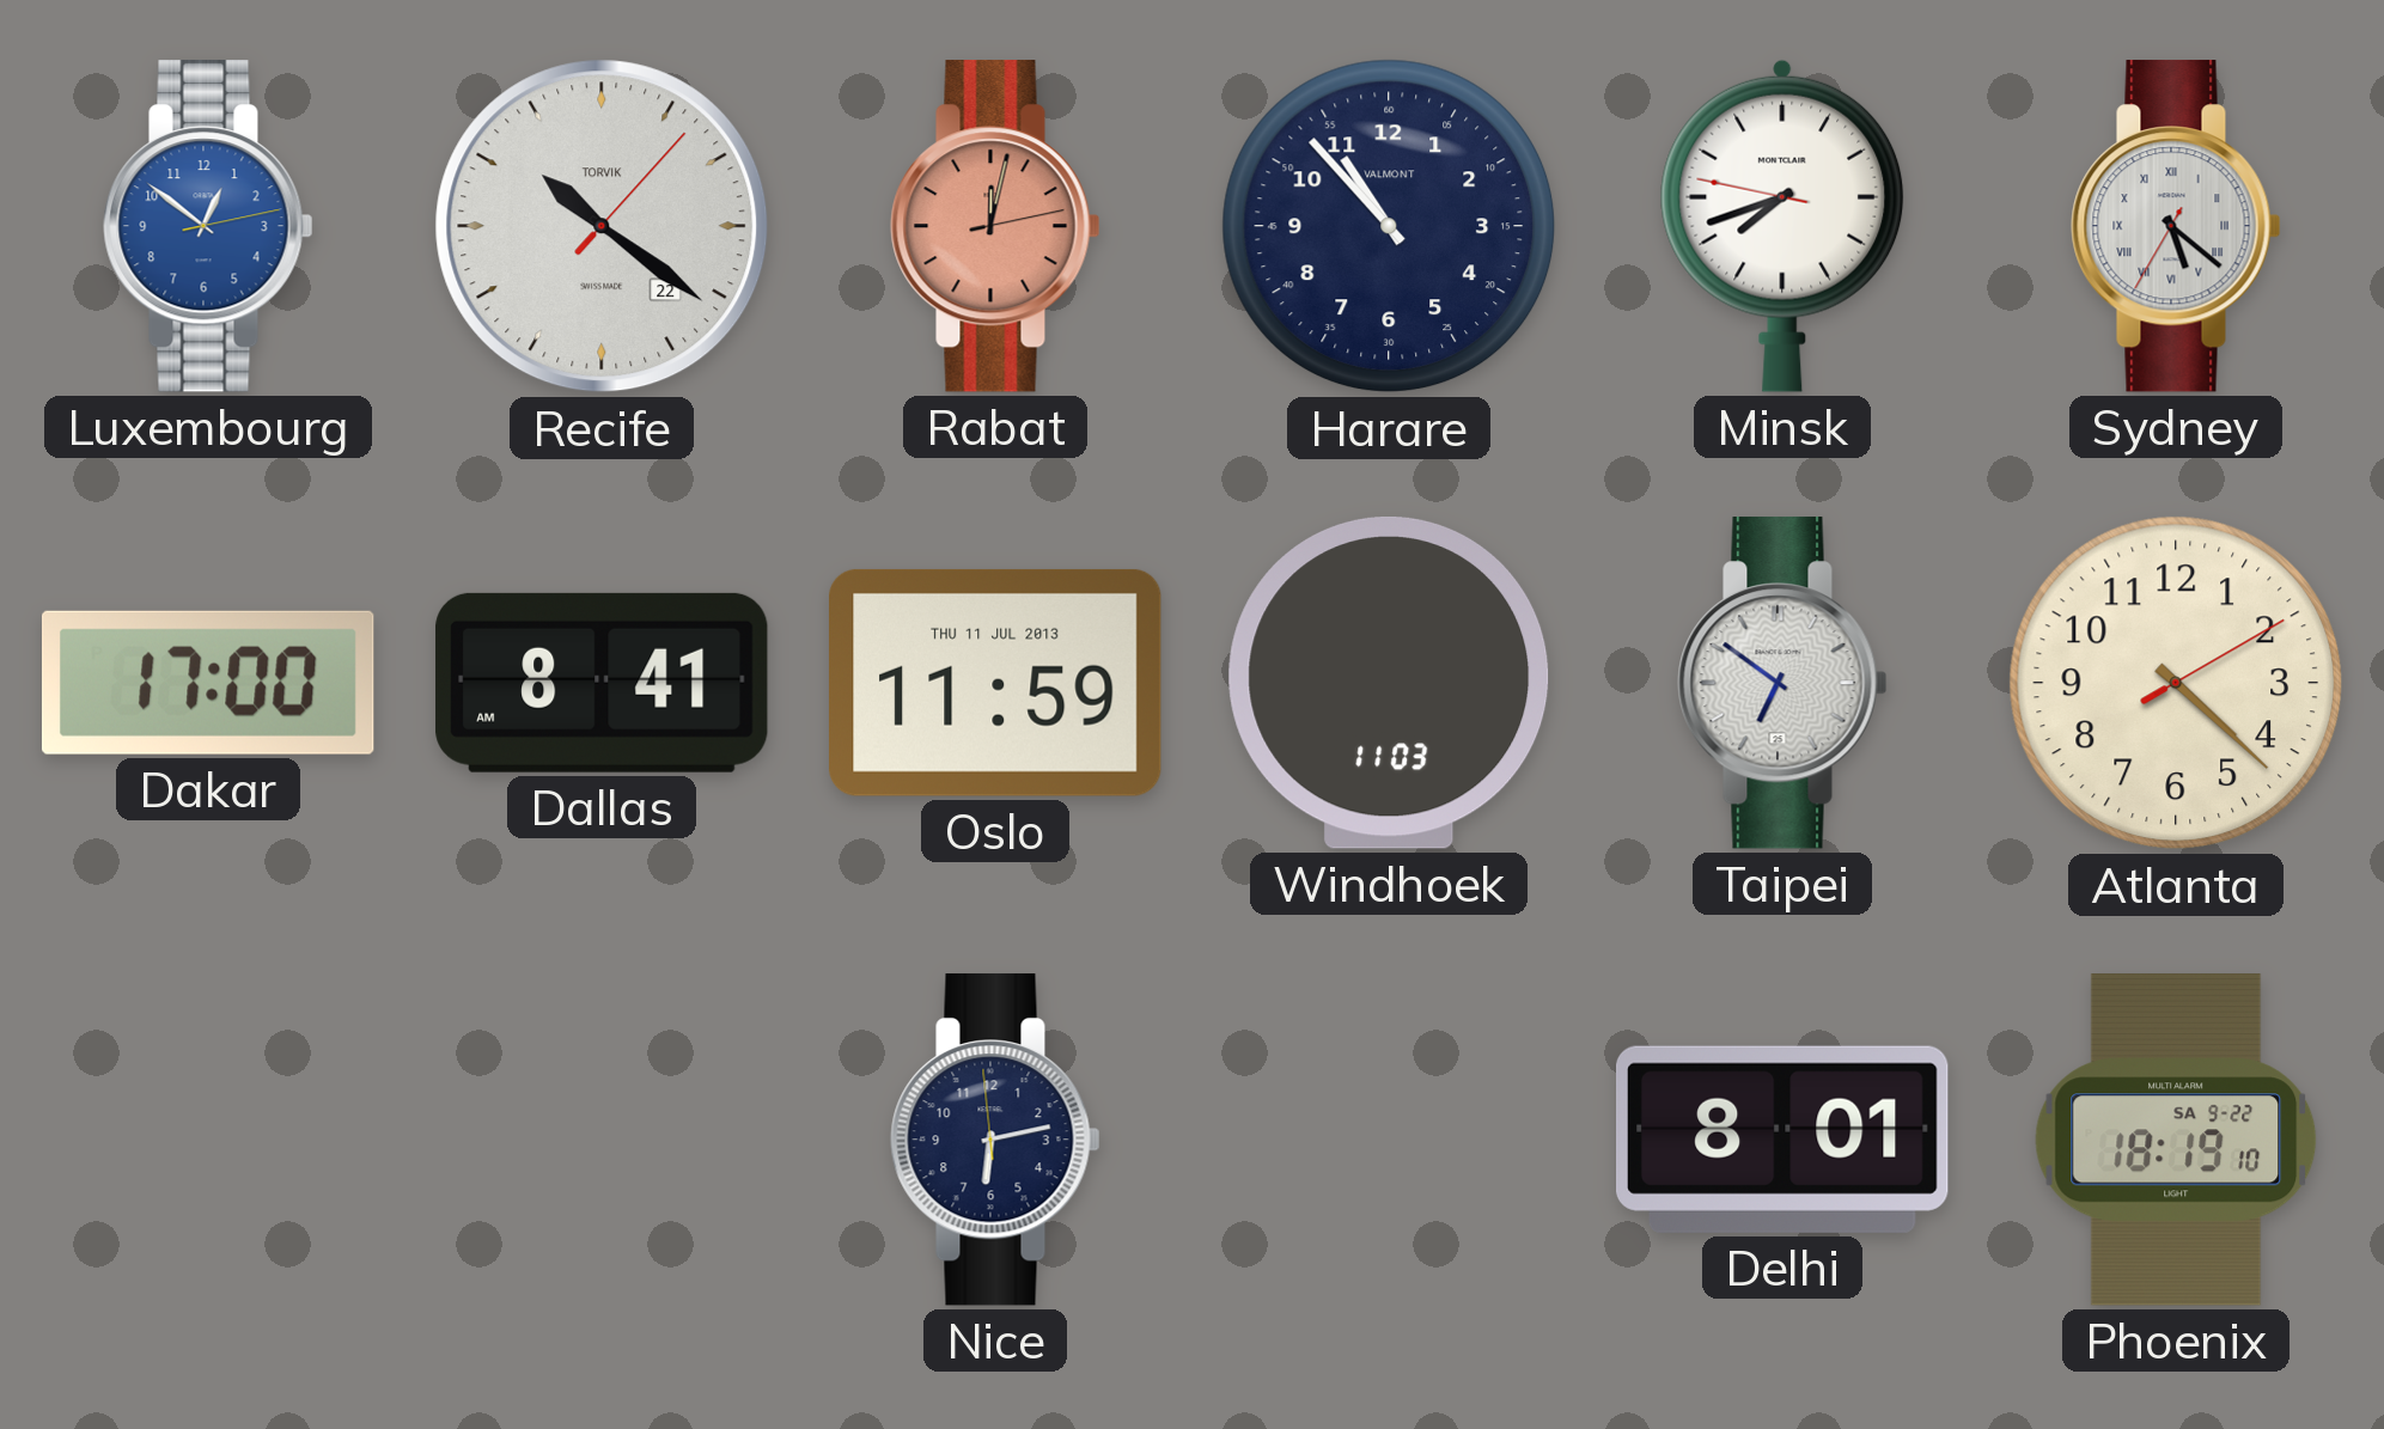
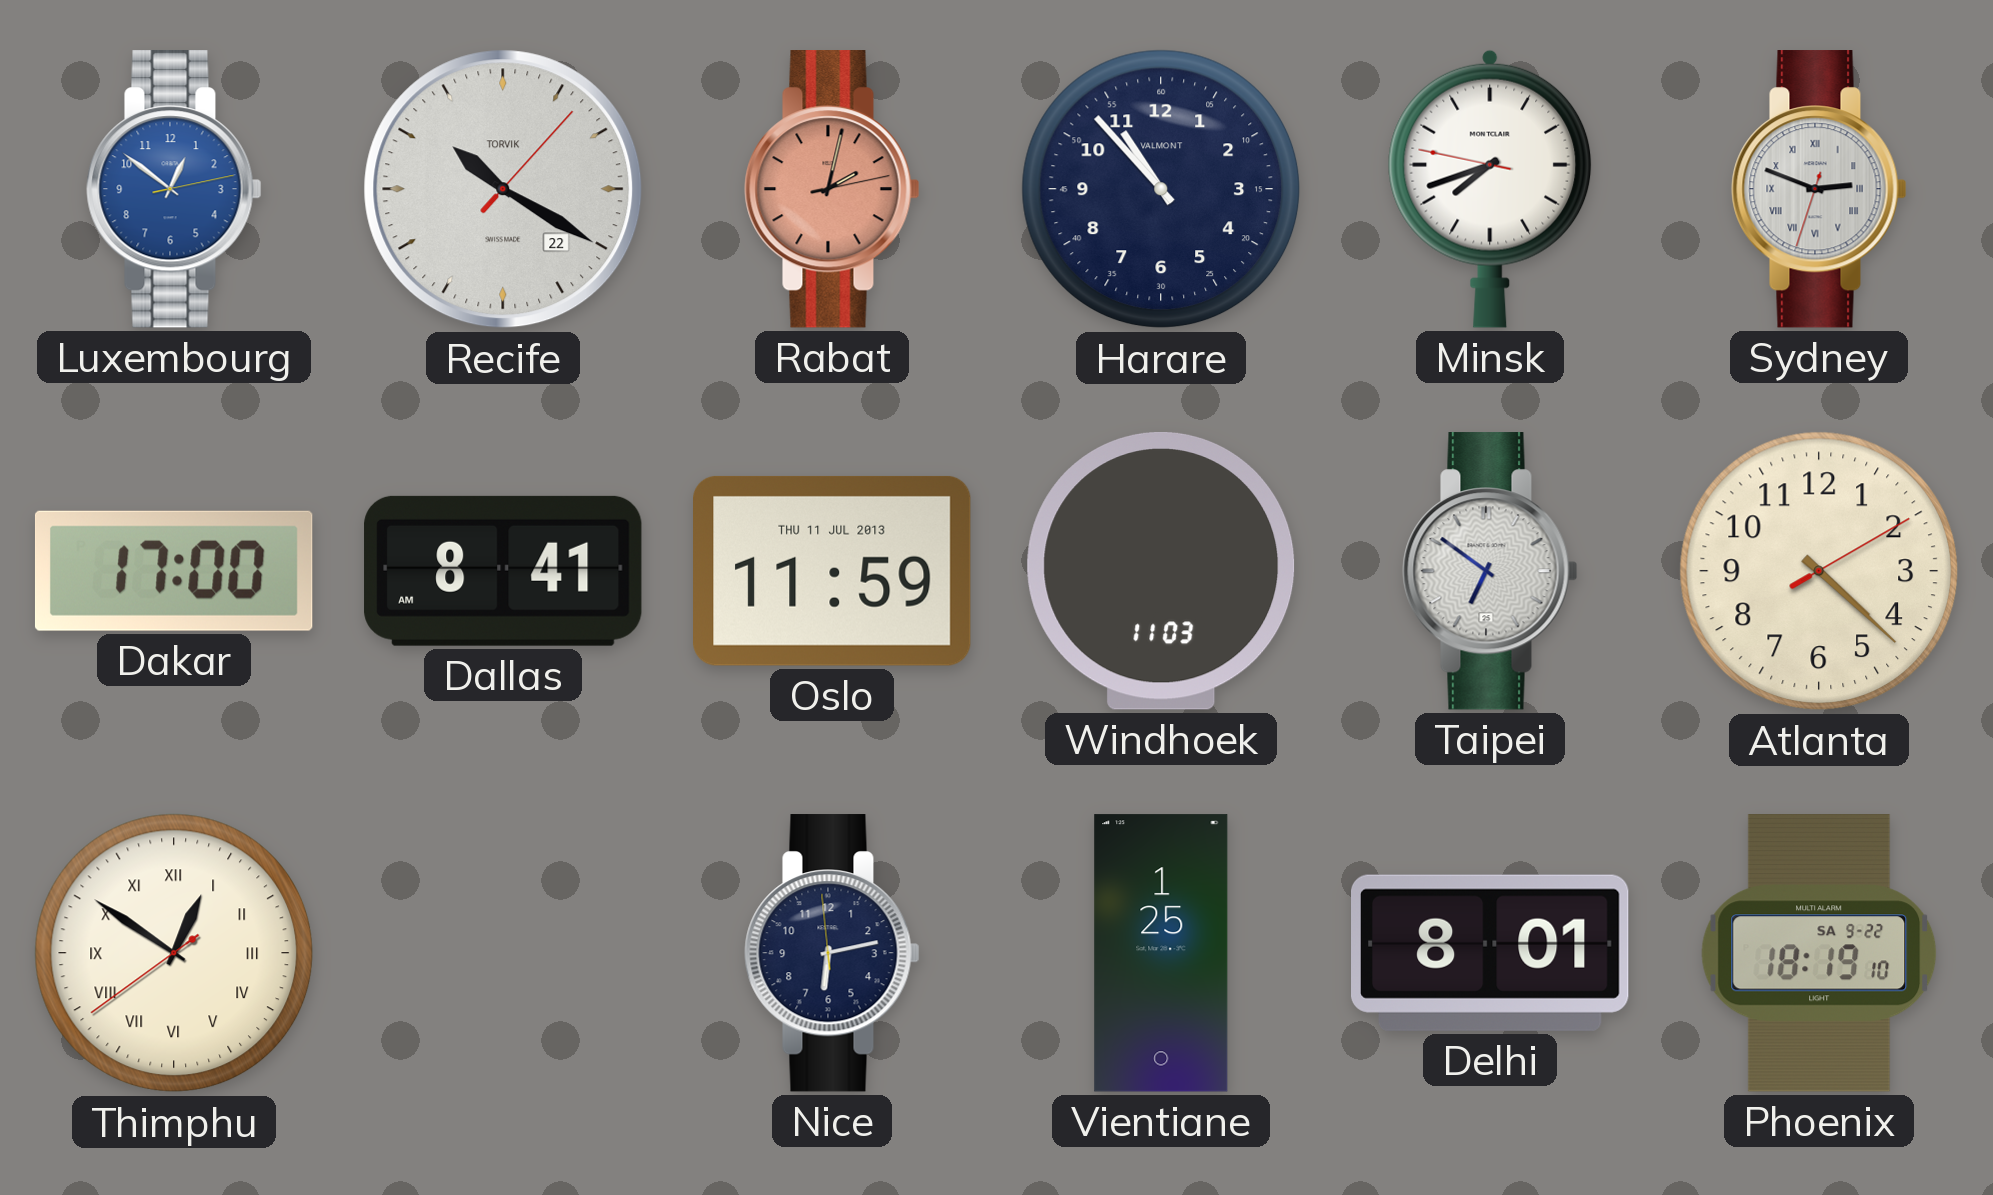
Recife: 10:21 -> 10:20
Rabat: 12:02 -> 2:02
Sydney: 5:21 -> 2:48
Thimphu: none -> 12:50
Vientiane: none -> 1:25
